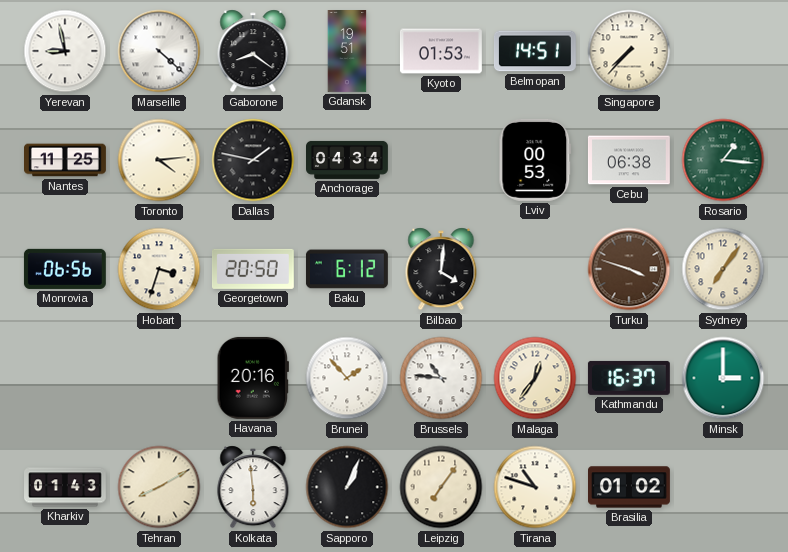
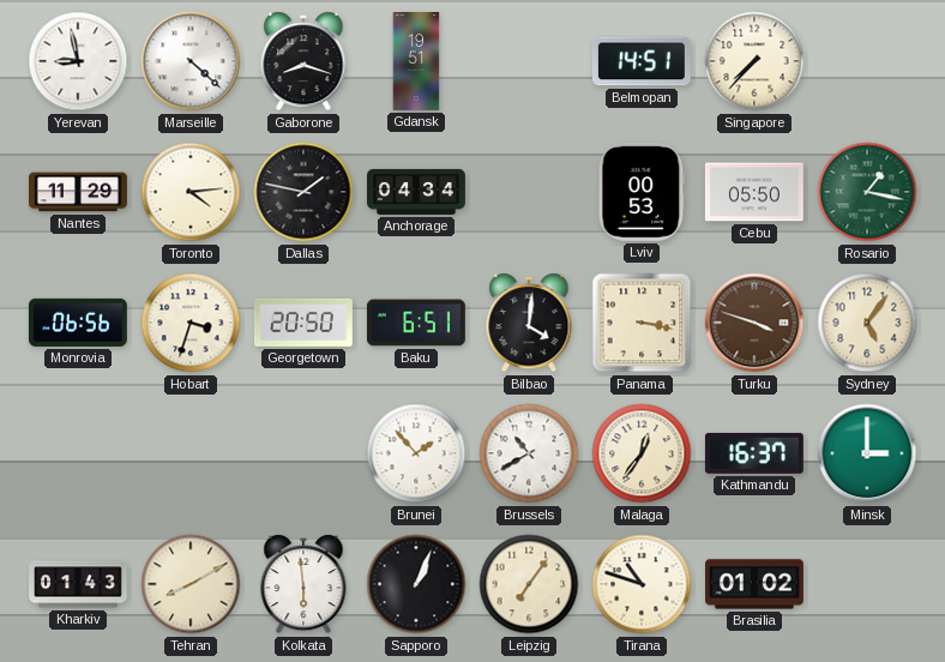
Gaborone: 8:21 -> 8:18
Kyoto: 01:53 -> none
Nantes: 11:25 -> 11:29
Cebu: 06:38 -> 05:50
Rosario: 1:16 -> 1:17
Baku: 6:12 -> 6:51
Panama: none -> 3:17
Sydney: 7:06 -> 5:06
Havana: 20:16 -> none
Brussels: 10:46 -> 10:40
